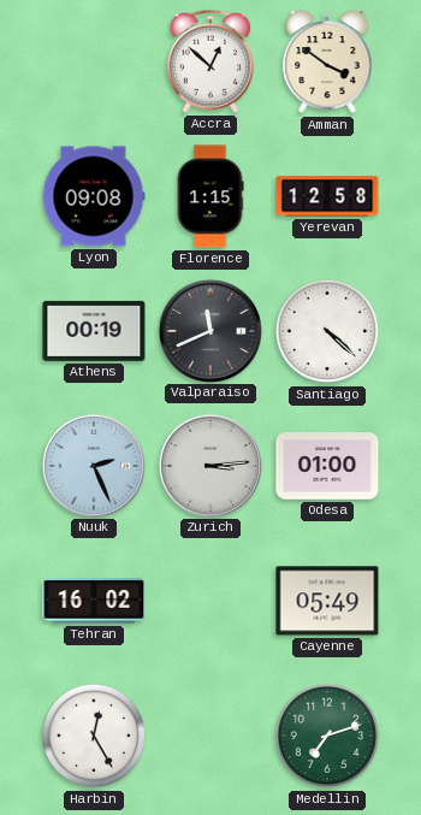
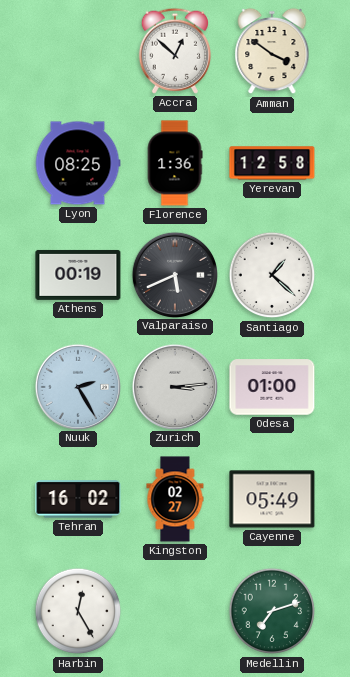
Lyon: 09:08 -> 08:25
Florence: 1:15 -> 1:36
Valparaiso: 11:41 -> 5:41
Santiago: 4:22 -> 1:22
Nuuk: 2:26 -> 2:25
Kingston: none -> 02:27
